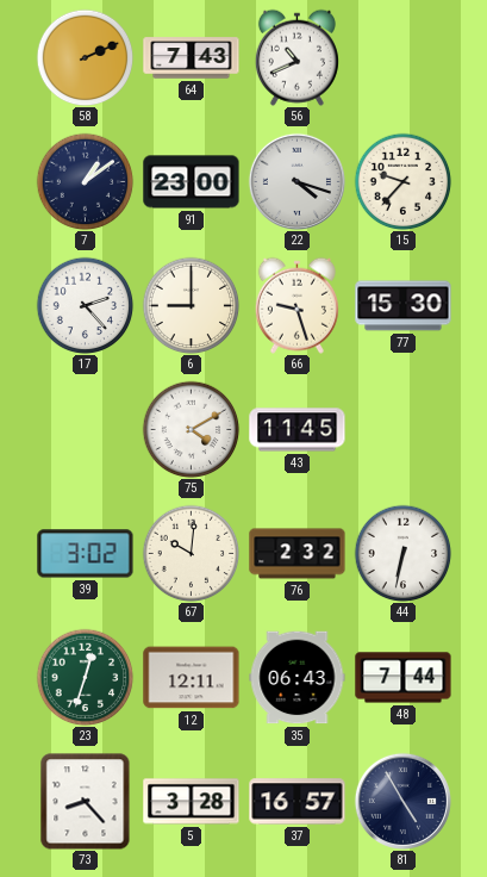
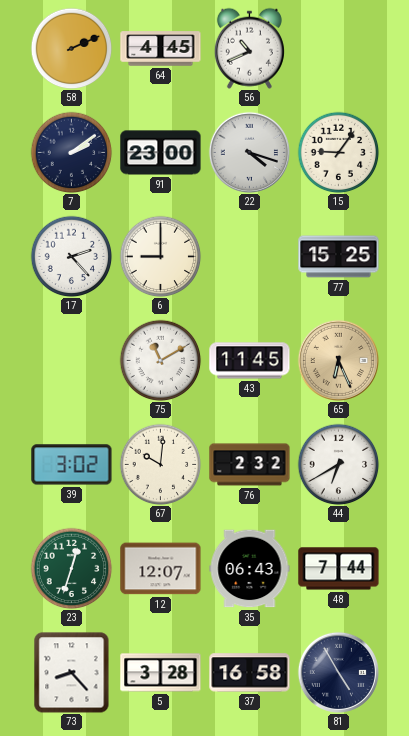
64: 7:43 -> 4:45
7: 1:09 -> 2:09
15: 9:37 -> 9:06
66: 9:27 -> none
77: 15:30 -> 15:25
75: 4:10 -> 11:10
65: none -> 6:26
44: 6:32 -> 6:40
12: 12:11 -> 12:07
37: 16:57 -> 16:58
